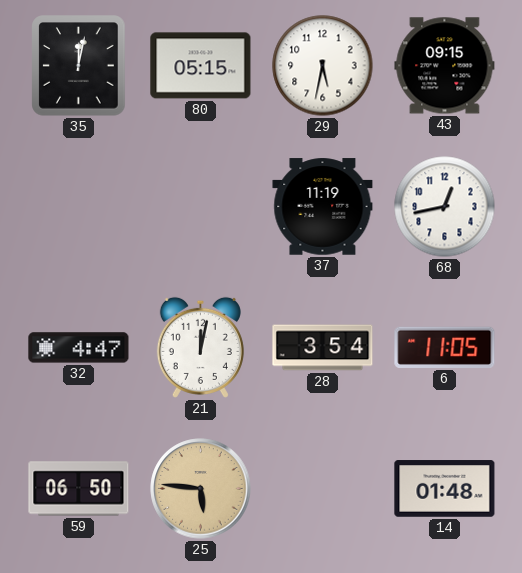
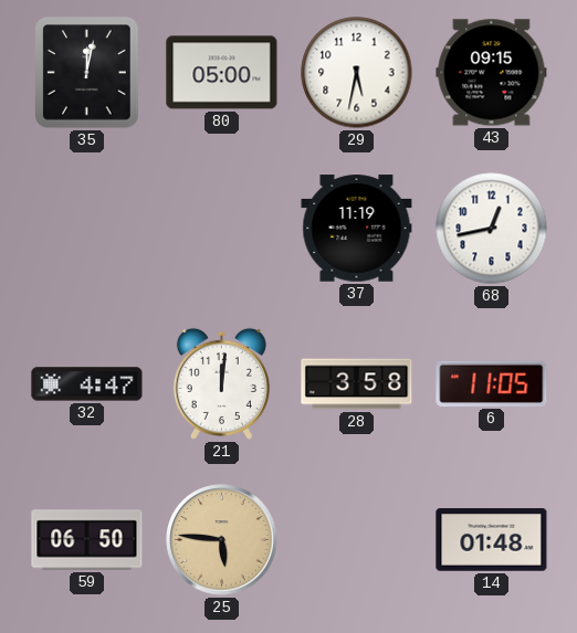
80: 05:15 -> 05:00
21: 12:02 -> 12:01
28: 3:54 -> 3:58
